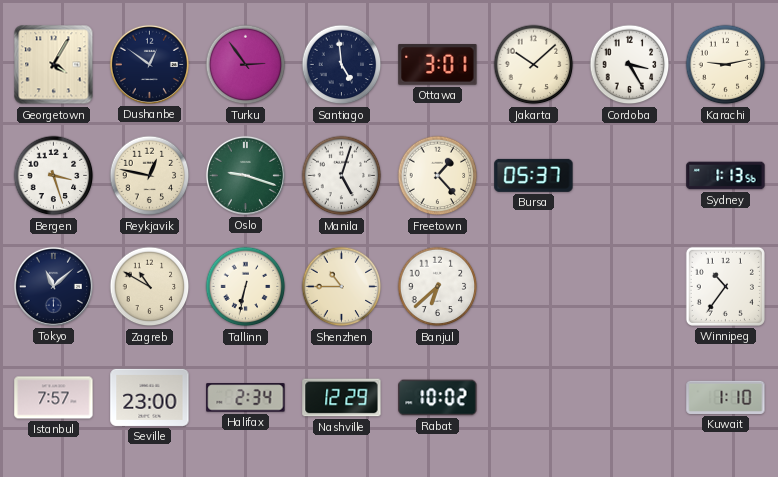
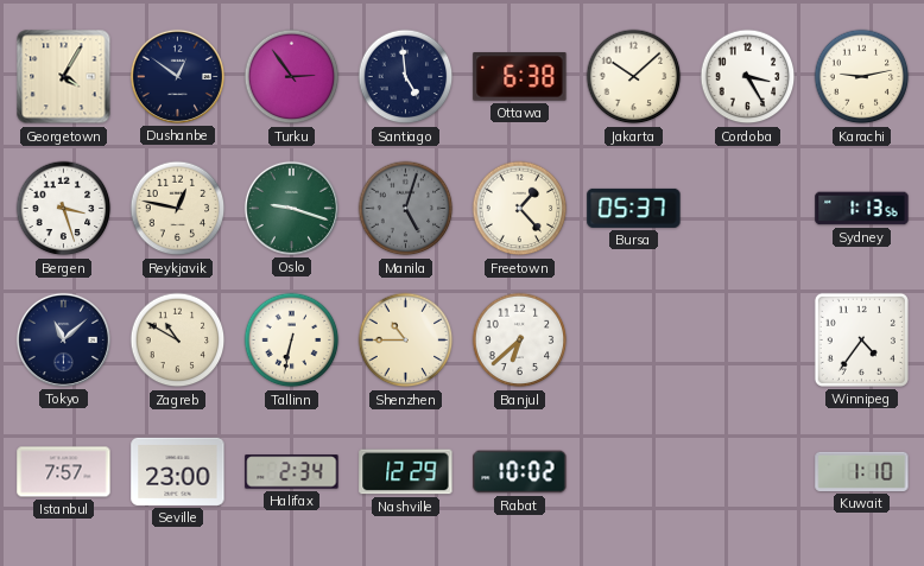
Ottawa: 3:01 -> 6:38
Manila dial: white -> grey
Winnipeg: 10:36 -> 4:36
